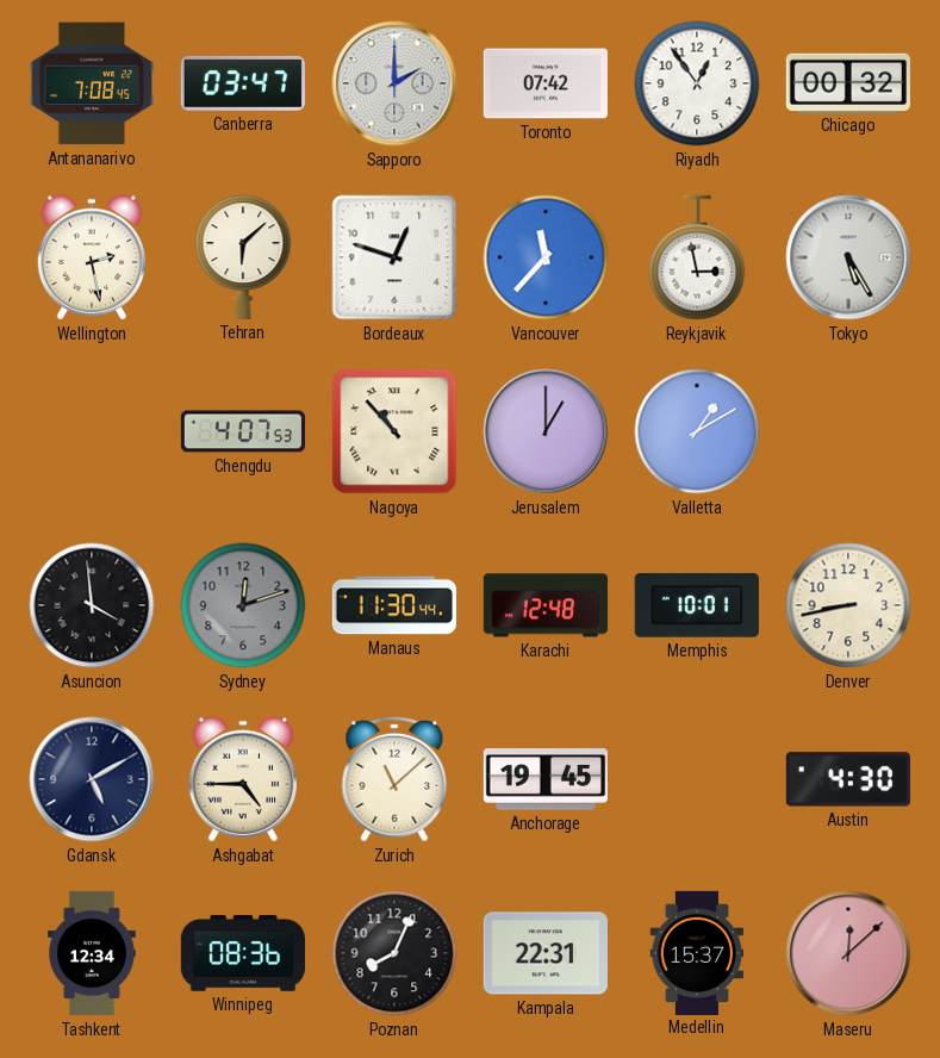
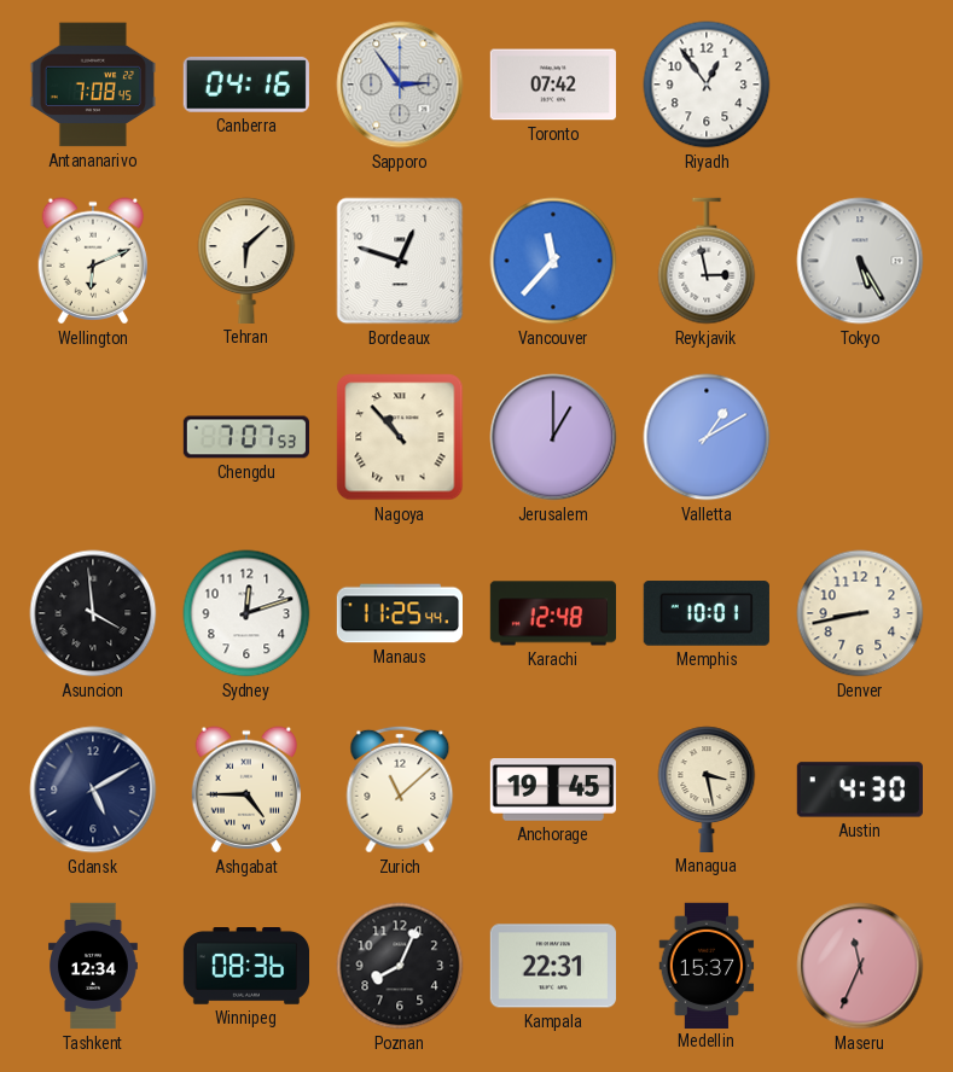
Canberra: 03:47 -> 04:16
Sapporo: 2:00 -> 2:54
Chicago: 00:32 -> none
Wellington: 2:28 -> 6:11
Chengdu: 4:07 -> 7:07
Sydney dial: grey -> white
Manaus: 11:30 -> 11:25
Managua: none -> 3:28
Maseru: 12:08 -> 11:34
